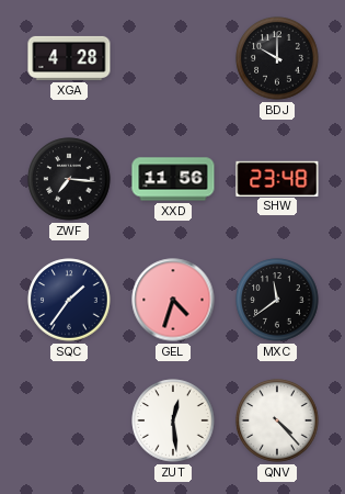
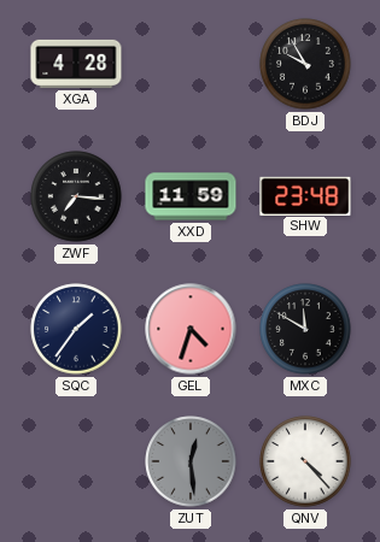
BDJ: 10:00 -> 9:55
XXD: 11:56 -> 11:59
MXC: 11:39 -> 11:50
ZUT dial: white -> grey
